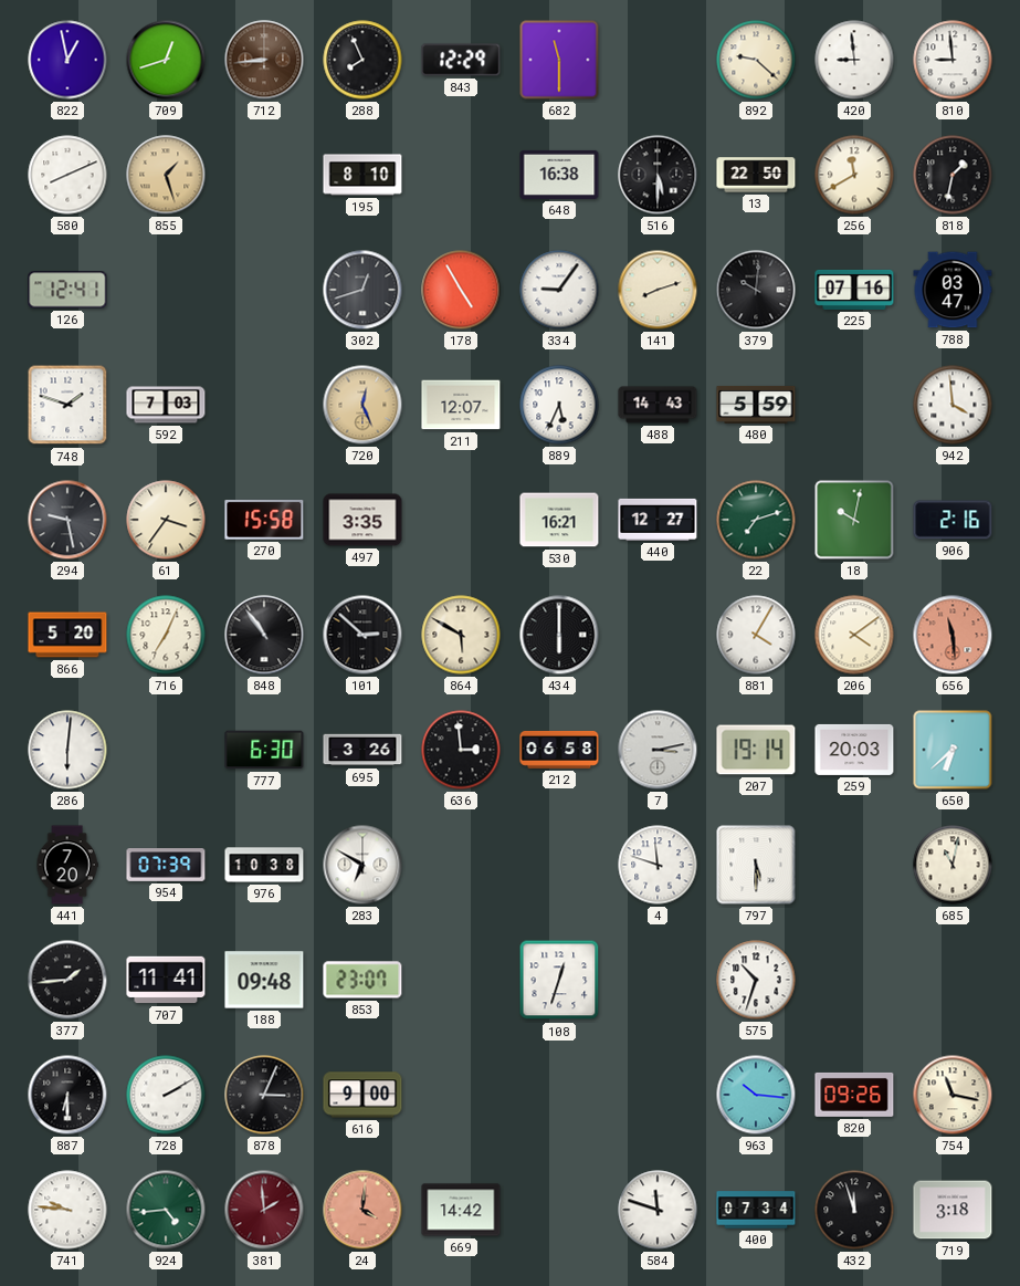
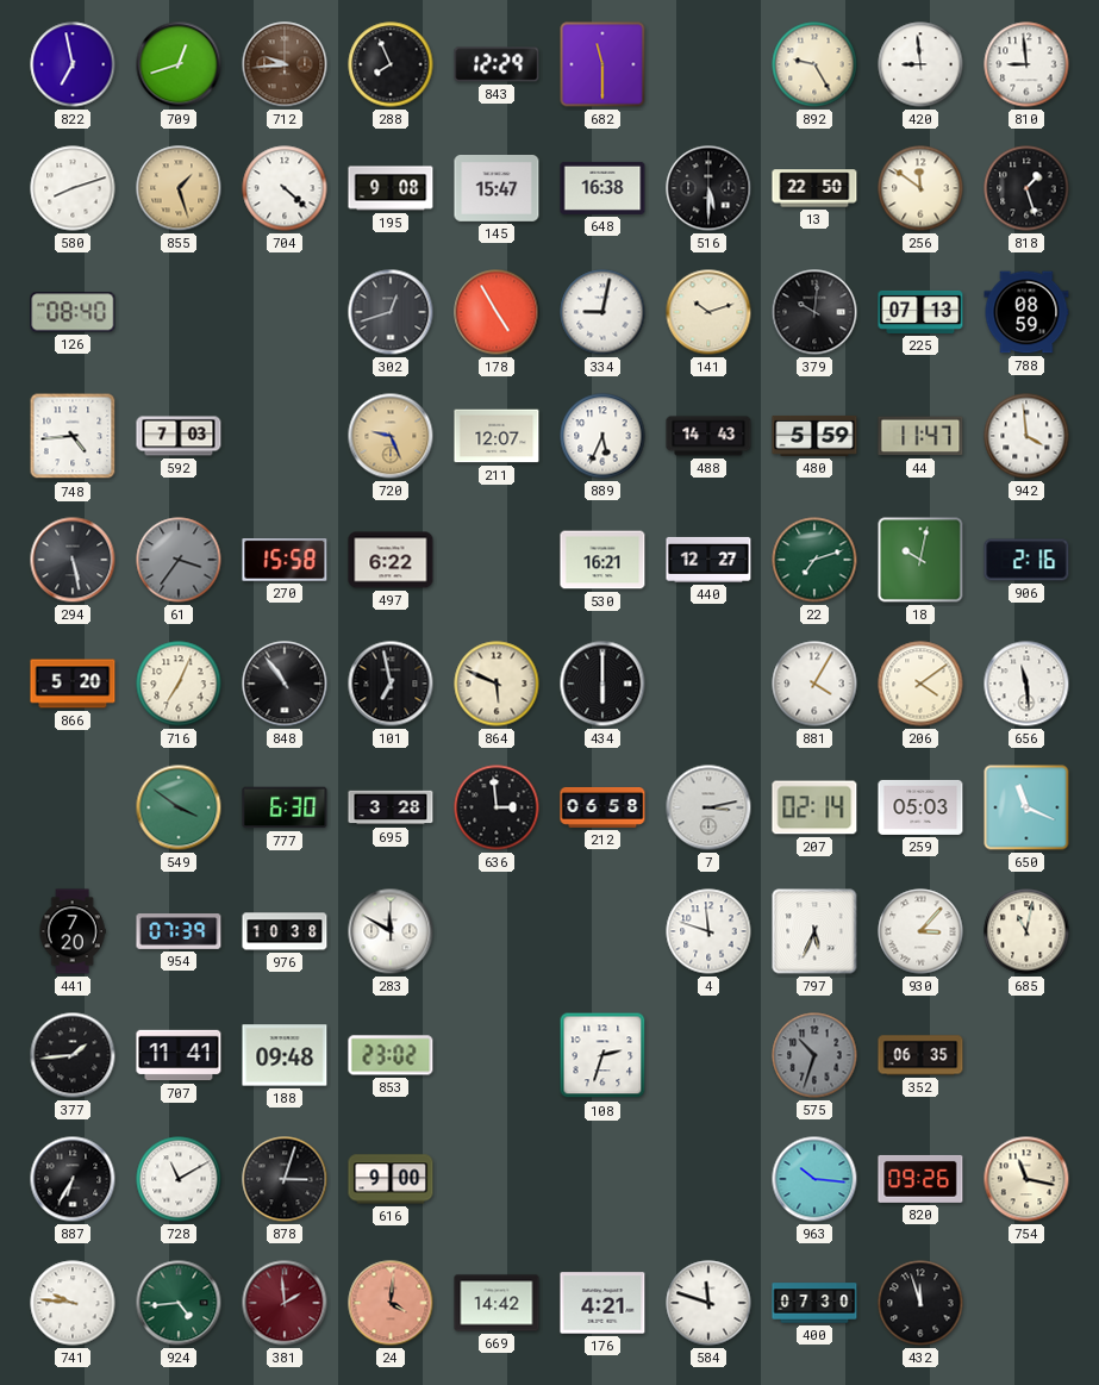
822: 12:58 -> 6:58
712: 8:44 -> 9:44
892: 9:22 -> 9:25
580: 8:11 -> 8:12
704: none -> 4:22
195: 8:10 -> 9:08
145: none -> 15:47
256: 11:40 -> 11:51
818: 1:32 -> 1:27
126: 12:41 -> 08:40
334: 9:06 -> 9:02
141: 8:12 -> 10:12
225: 07:16 -> 07:13
788: 03:47 -> 08:59
748: 1:48 -> 4:44
720: 12:26 -> 9:26
44: none -> 11:47
294: 9:28 -> 5:28
61 dial: cream -> grey
497: 3:35 -> 6:22
101: 2:52 -> 6:58
864: 5:50 -> 5:49
656 dial: salmon -> white
286: 6:01 -> none
549: none -> 3:51
695: 3:26 -> 3:28
207: 19:14 -> 02:14
259: 20:03 -> 05:03
650: 6:38 -> 11:19
283: 6:50 -> 11:50
797: 5:30 -> 5:34
930: none -> 3:07
853: 23:07 -> 23:02
108: 12:33 -> 2:33
575 dial: white -> grey
352: none -> 06:35
887: 6:30 -> 6:35
728: 2:10 -> 11:10
878: 3:04 -> 3:03
176: none -> 4:21
400: 07:34 -> 07:30
719: 3:18 -> none
